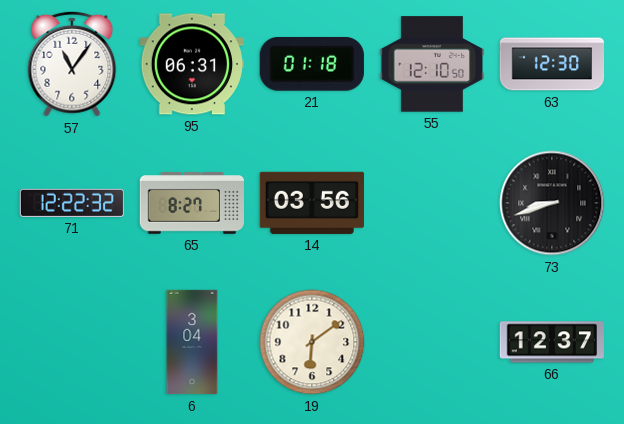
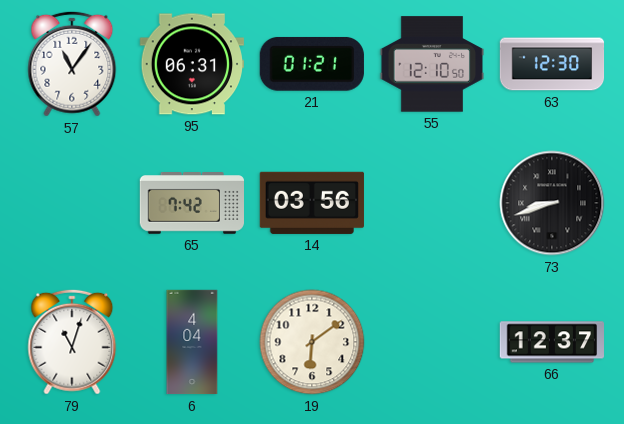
21: 01:18 -> 01:21
71: 12:22 -> none
65: 8:27 -> 7:42
79: none -> 11:03
6: 3:04 -> 4:04
